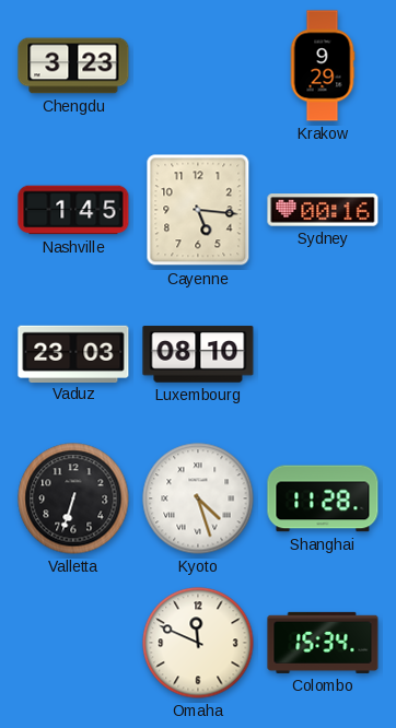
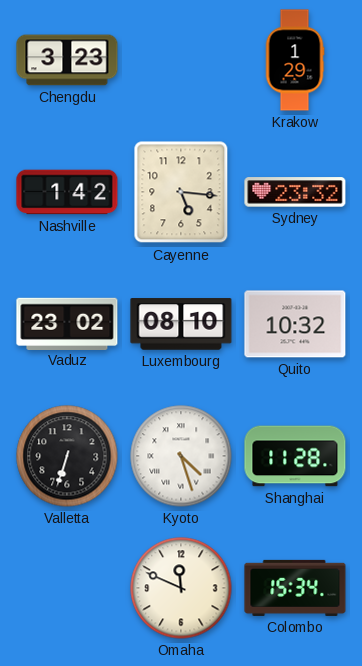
Krakow: 9:29 -> 1:29
Nashville: 1:45 -> 1:42
Sydney: 00:16 -> 23:32
Vaduz: 23:03 -> 23:02
Quito: none -> 10:32
